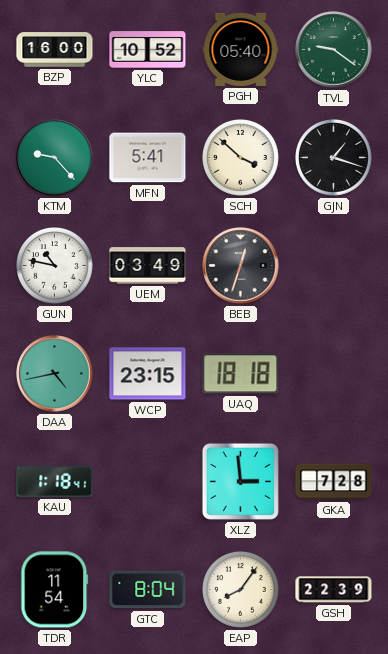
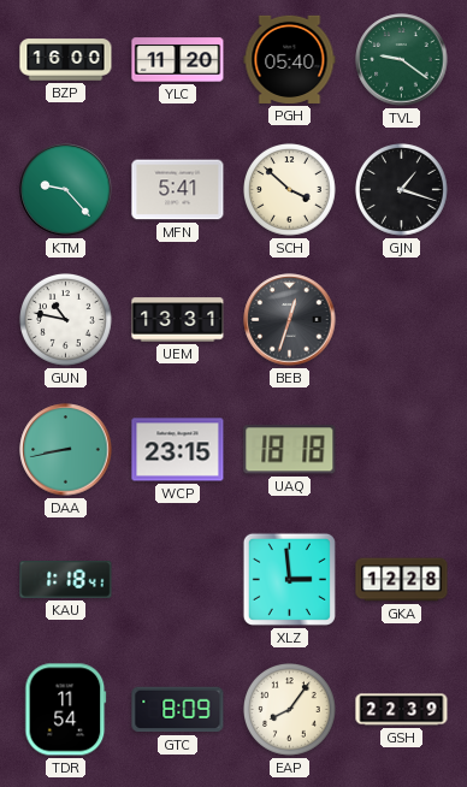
YLC: 10:52 -> 11:20
UEM: 03:49 -> 13:31
DAA: 4:43 -> 8:43
GKA: 7:28 -> 12:28
GTC: 8:04 -> 8:09
